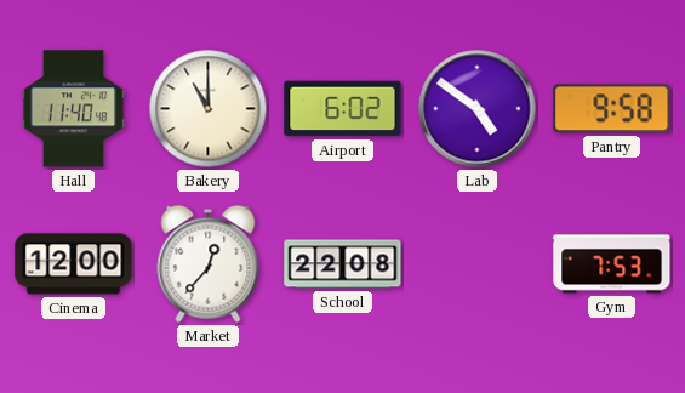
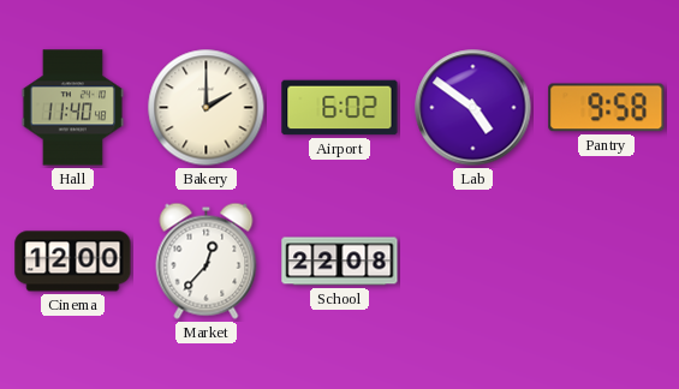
Bakery: 11:00 -> 2:00
Gym: 7:53 -> none
